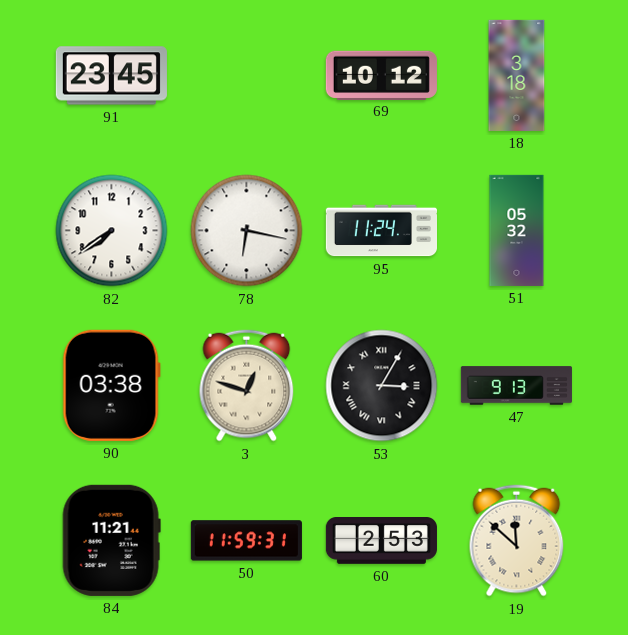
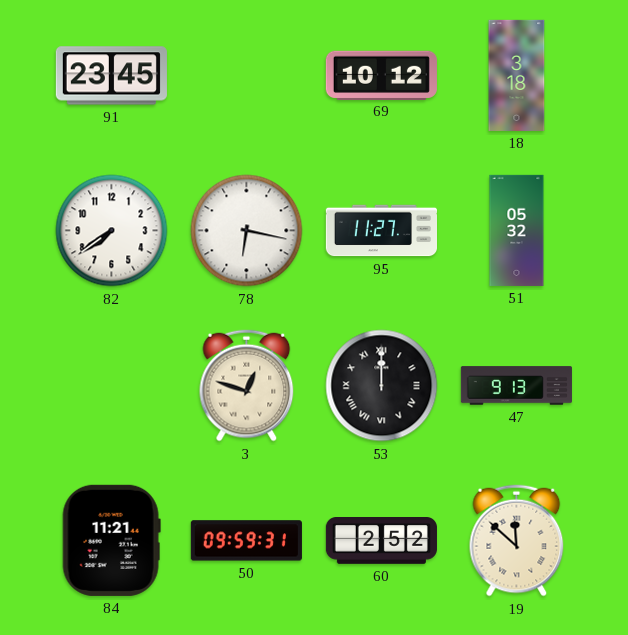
95: 11:24 -> 11:27
90: 03:38 -> none
53: 3:05 -> 12:00
50: 11:59 -> 09:59
60: 2:53 -> 2:52
